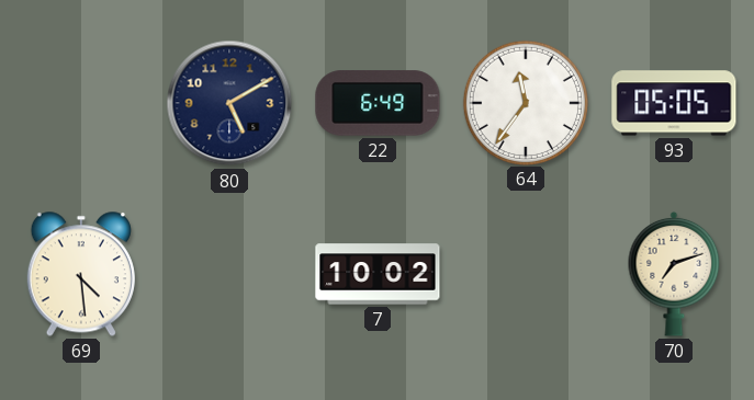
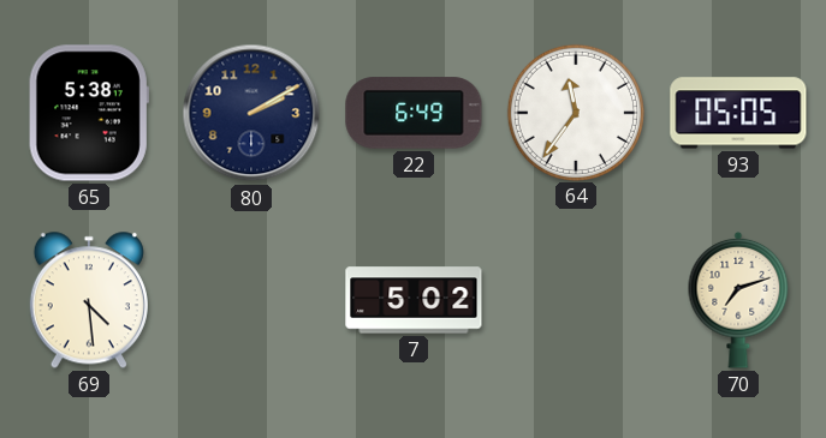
65: none -> 5:38
80: 5:10 -> 2:10
7: 10:02 -> 5:02
